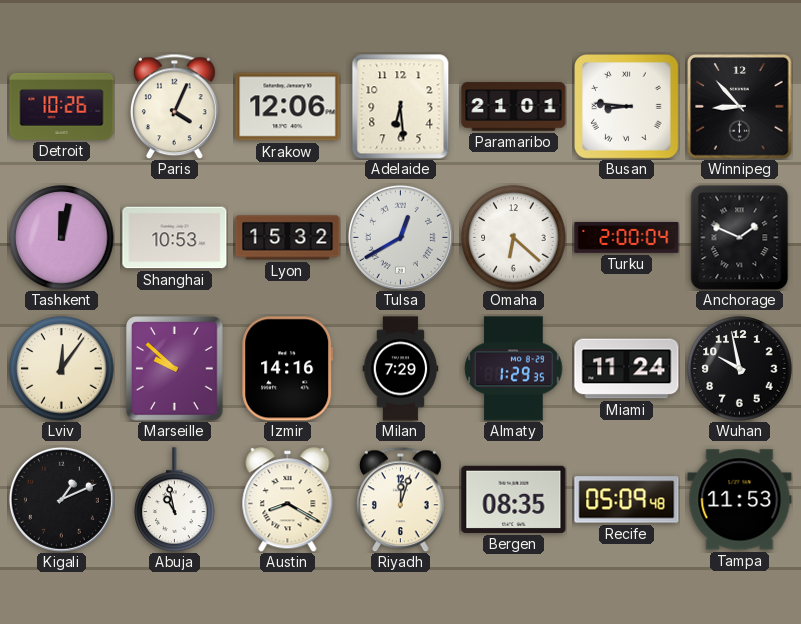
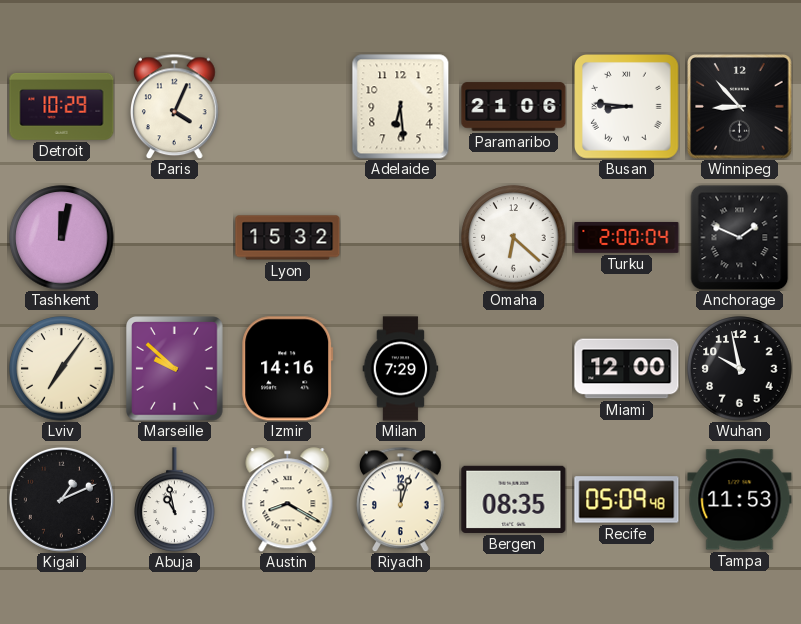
Detroit: 10:26 -> 10:29
Krakow: 12:06 -> none
Paramaribo: 21:01 -> 21:06
Shanghai: 10:53 -> none
Tulsa: 12:40 -> none
Lviv: 12:06 -> 7:06
Almaty: 1:29 -> none
Miami: 11:24 -> 12:00
